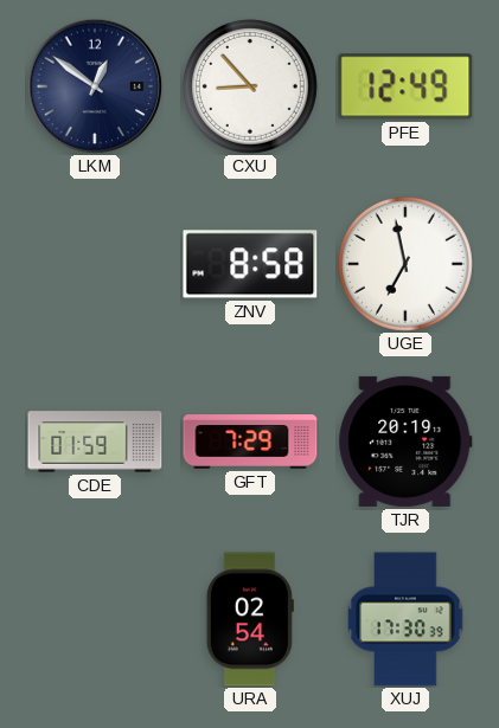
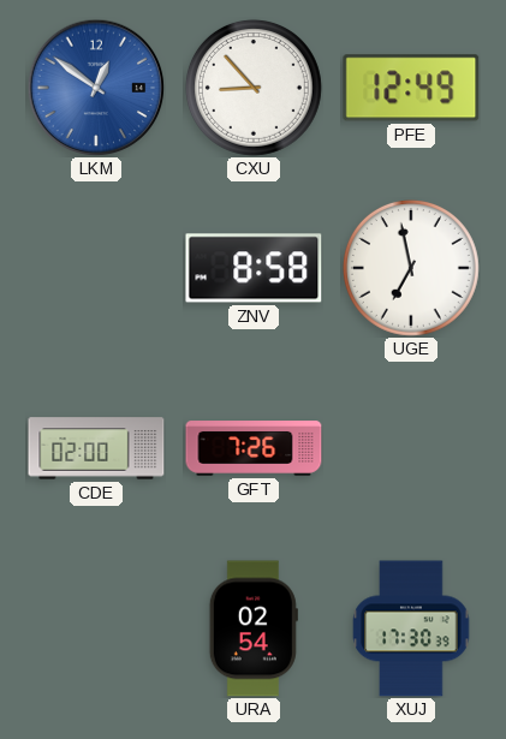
LKM dial: navy -> blue
CDE: 01:59 -> 02:00
GFT: 7:29 -> 7:26
TJR: 20:19 -> none
